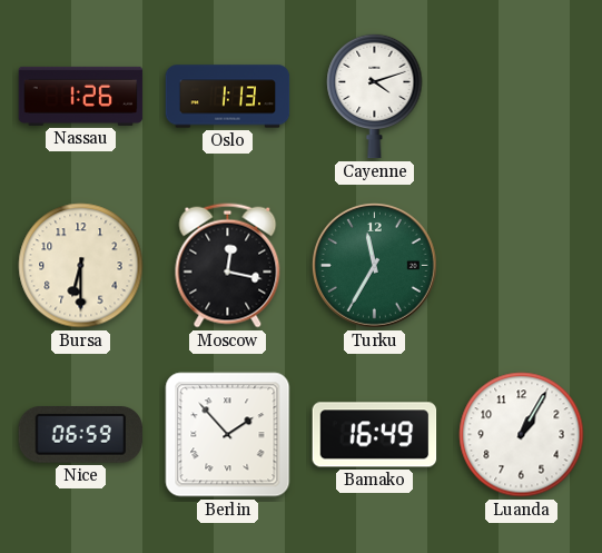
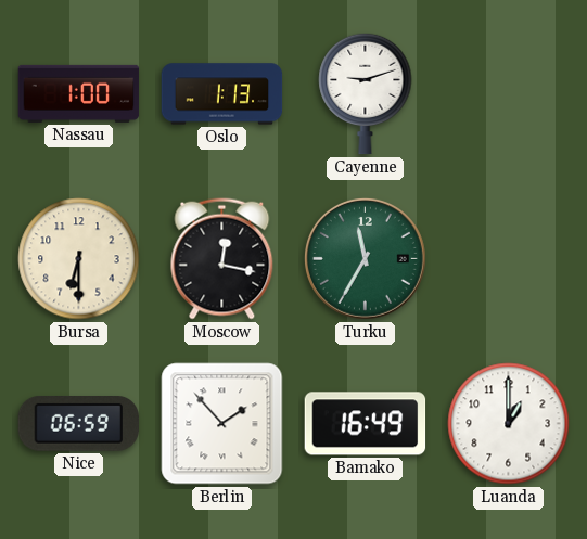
Nassau: 1:26 -> 1:00
Cayenne: 4:12 -> 9:12
Luanda: 1:05 -> 1:00
